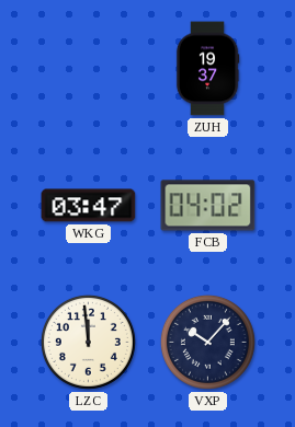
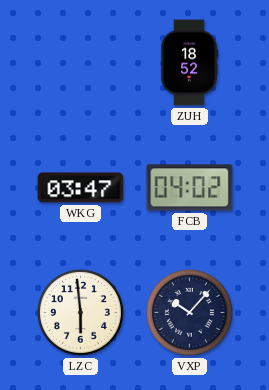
ZUH: 19:37 -> 18:52
LZC: 11:59 -> 5:59
